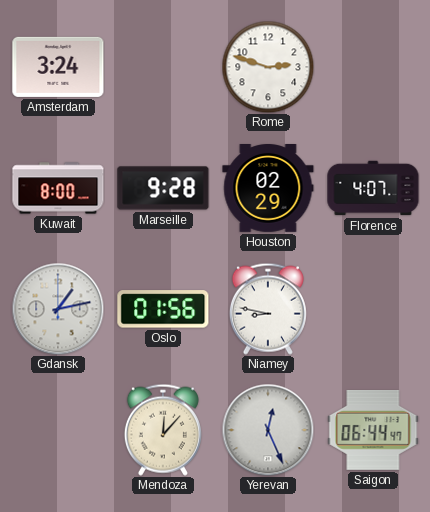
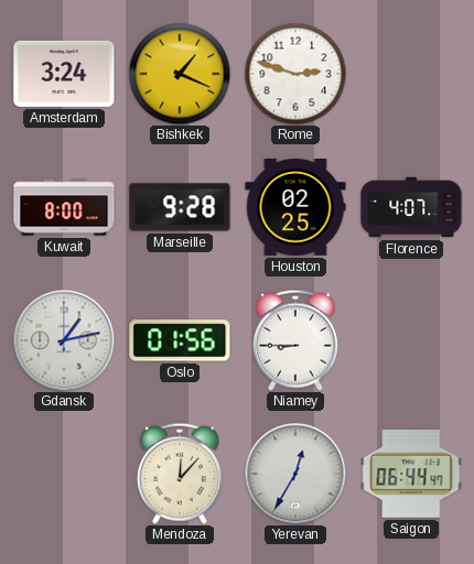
Bishkek: none -> 1:19
Houston: 02:29 -> 02:25
Niamey: 8:47 -> 8:45
Yerevan: 12:26 -> 12:35
